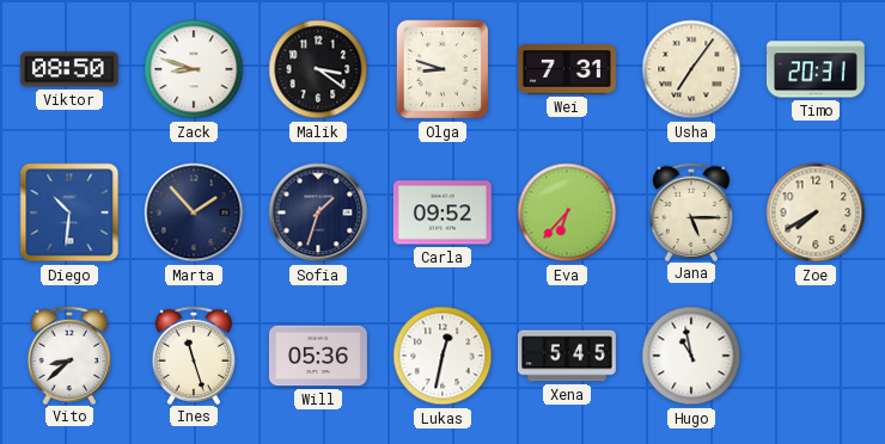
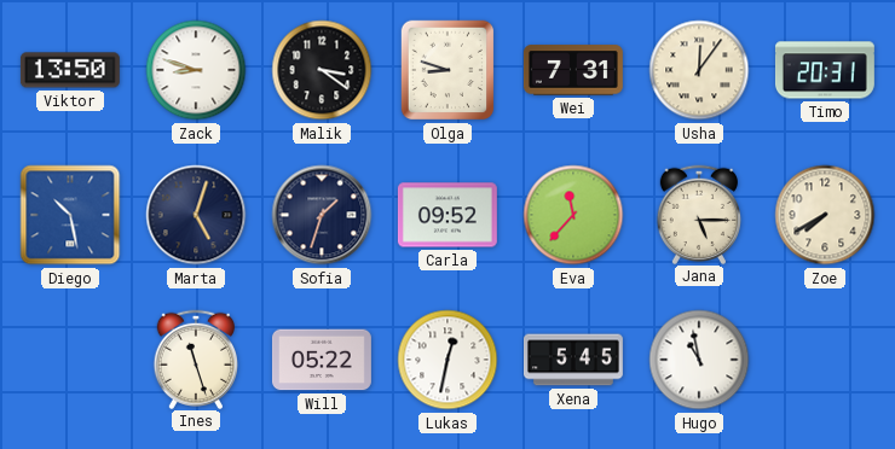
Viktor: 08:50 -> 13:50
Usha: 7:06 -> 12:06
Diego: 10:31 -> 10:28
Marta: 1:53 -> 5:03
Eva: 6:37 -> 11:37
Vito: 8:38 -> none
Will: 05:36 -> 05:22
